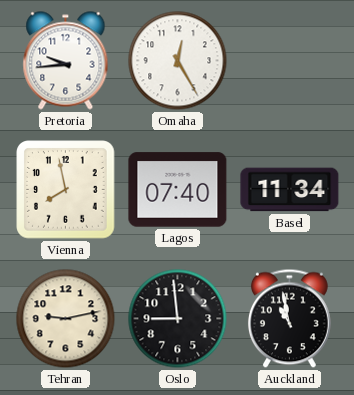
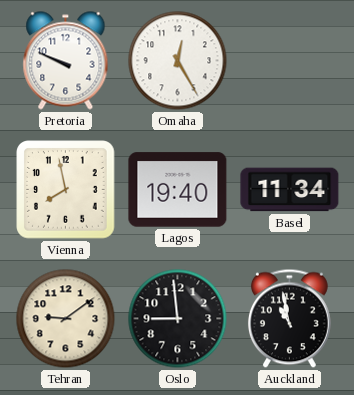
Pretoria: 9:44 -> 9:49
Lagos: 07:40 -> 19:40
Tehran: 9:13 -> 9:09
